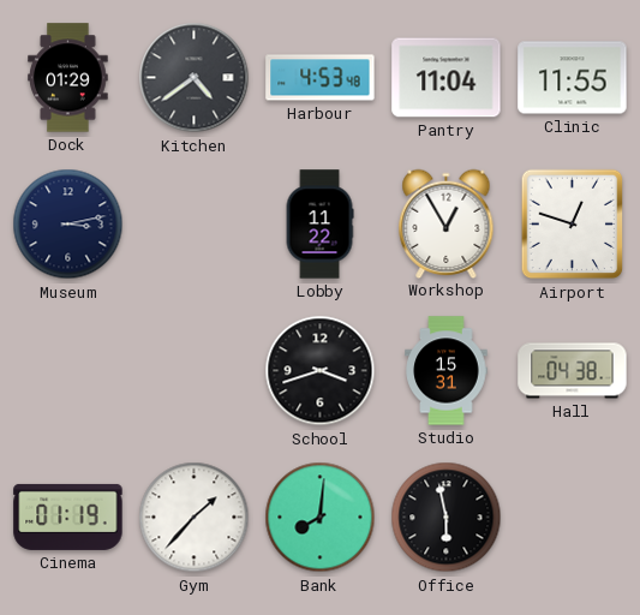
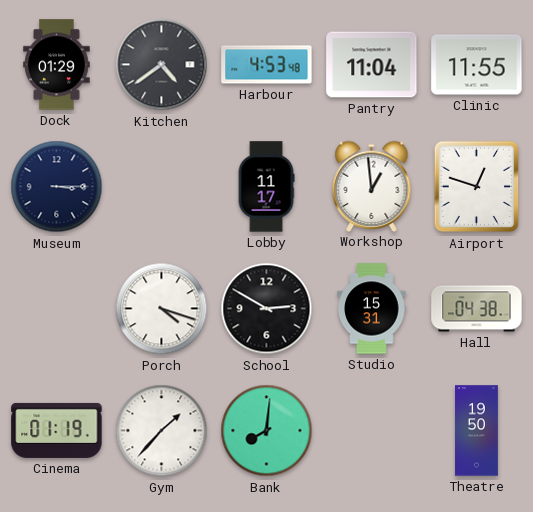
Museum: 3:13 -> 3:15
Lobby: 11:22 -> 11:17
Workshop: 12:55 -> 12:59
Porch: none -> 4:18
School: 3:42 -> 2:50
Office: 5:58 -> none
Theatre: none -> 19:50
